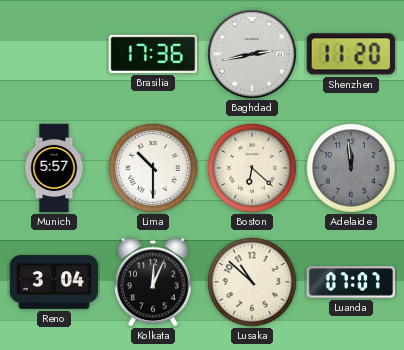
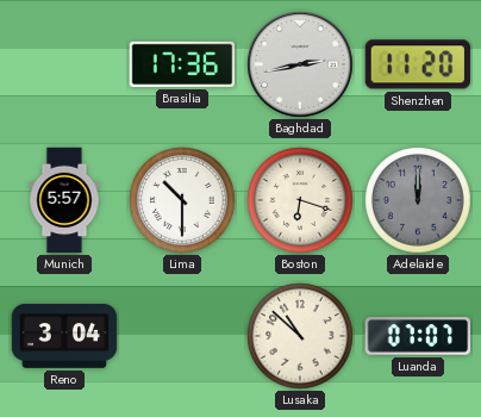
Boston: 6:22 -> 6:18
Adelaide: 11:59 -> 12:00
Kolkata: 12:04 -> none
